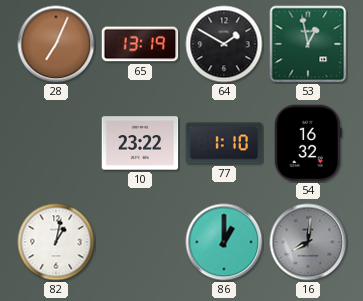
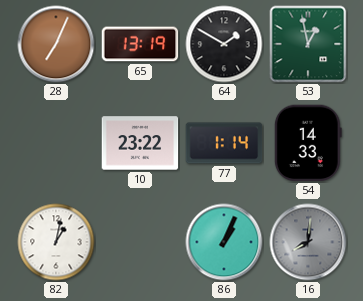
77: 1:10 -> 1:14
54: 16:32 -> 14:33
86: 1:00 -> 1:04
